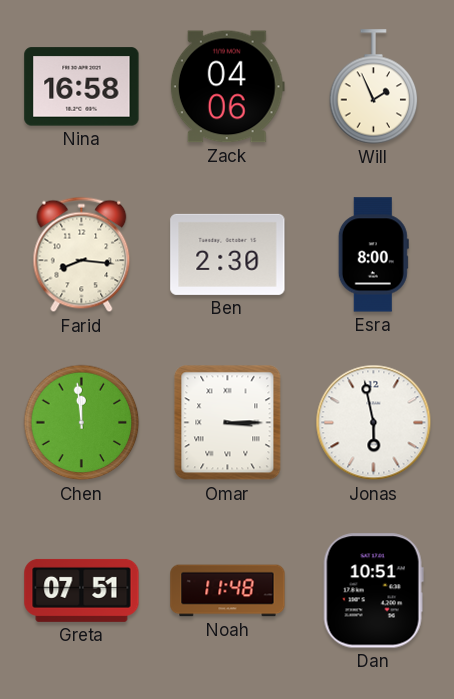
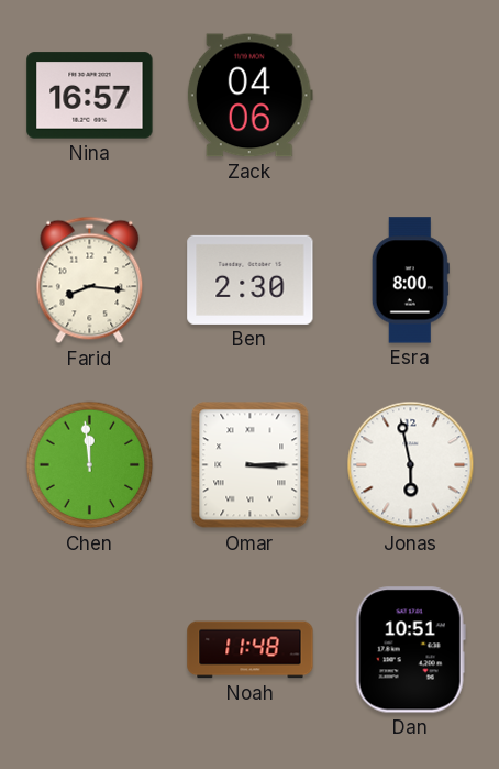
Nina: 16:58 -> 16:57
Will: 1:56 -> none
Greta: 07:51 -> none
